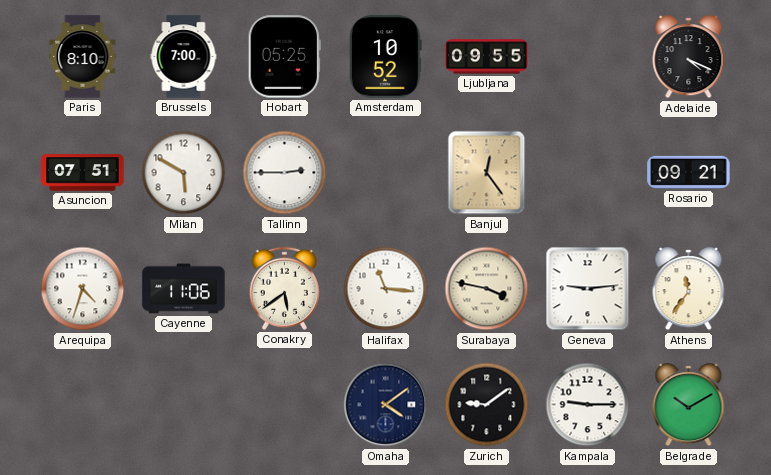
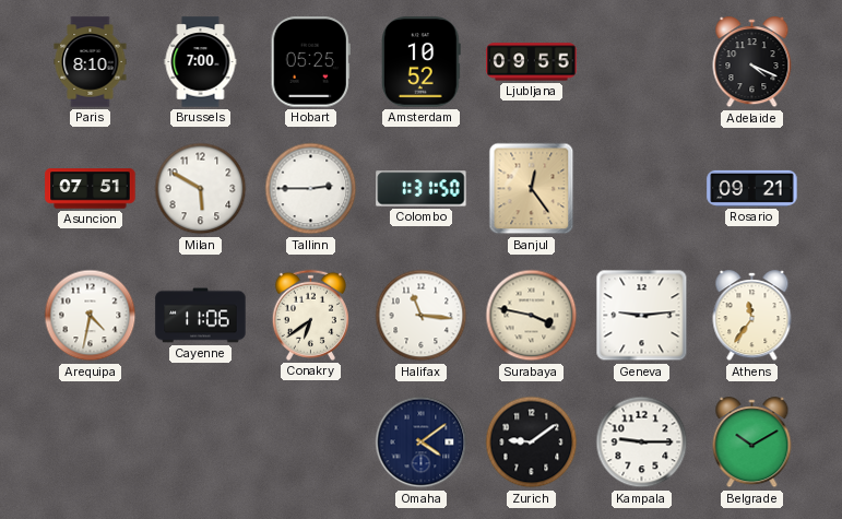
Colombo: none -> 1:31
Arequipa: 4:33 -> 4:32
Conakry: 5:39 -> 6:39
